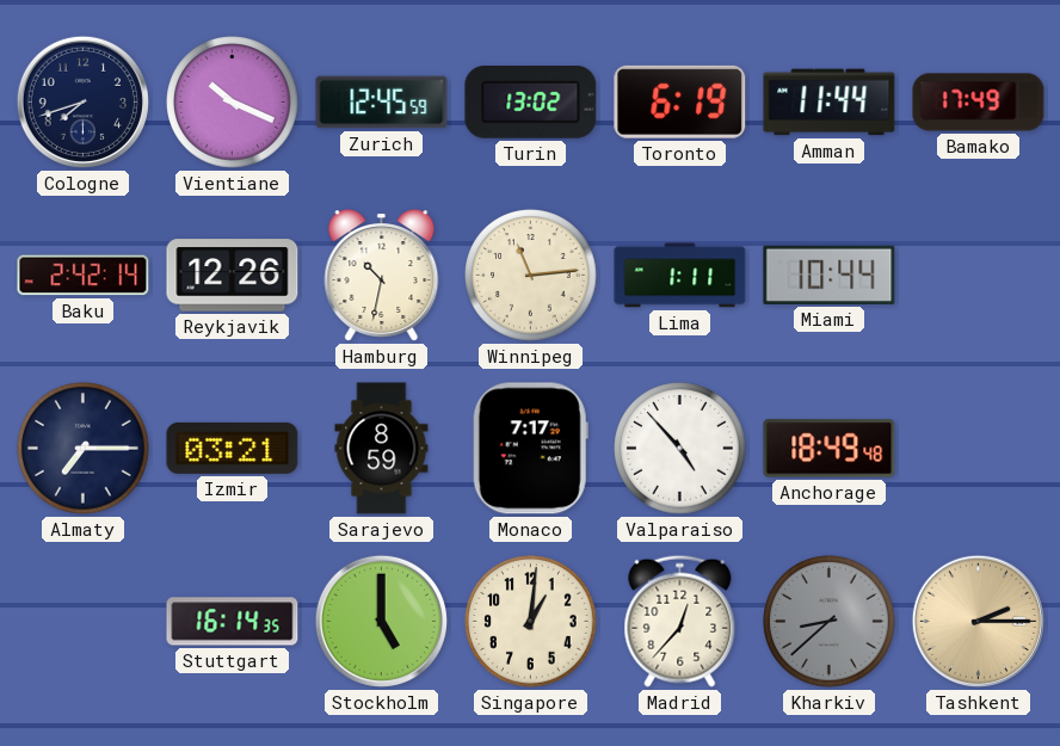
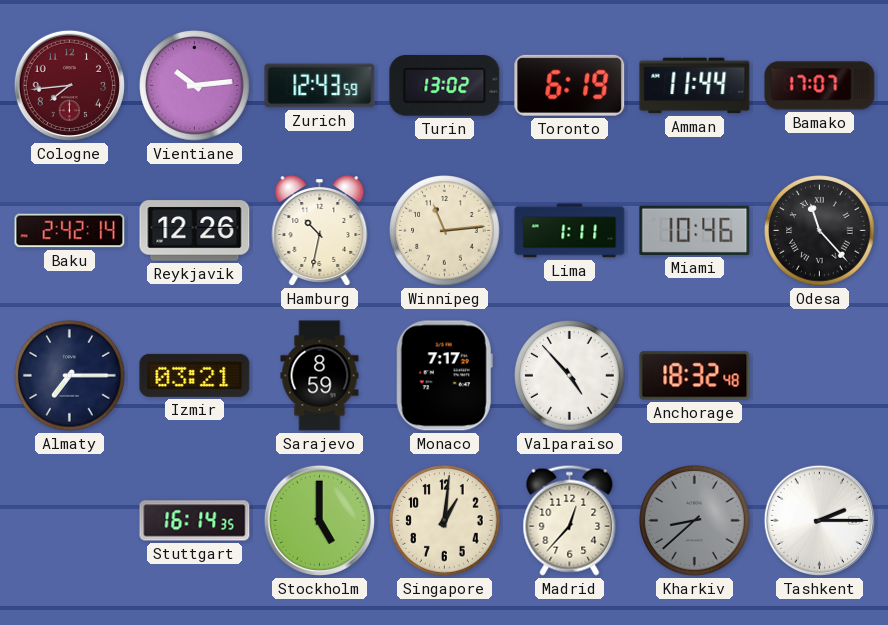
Cologne: 7:42 -> 7:44
Cologne dial: navy -> burgundy
Vientiane: 10:19 -> 10:14
Zurich: 12:45 -> 12:43
Bamako: 17:49 -> 17:07
Miami: 10:44 -> 10:46
Odesa: none -> 11:23
Anchorage: 18:49 -> 18:32
Tashkent dial: champagne -> white
